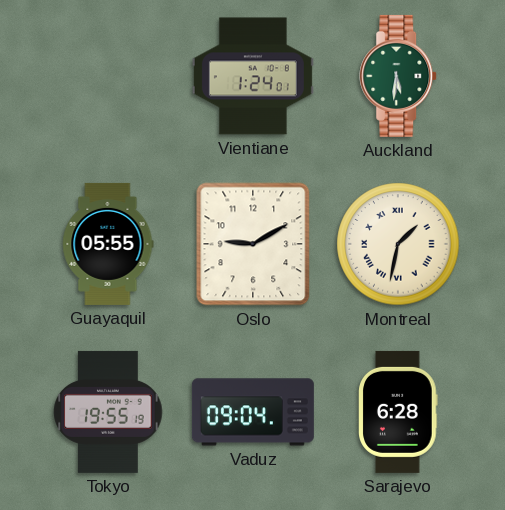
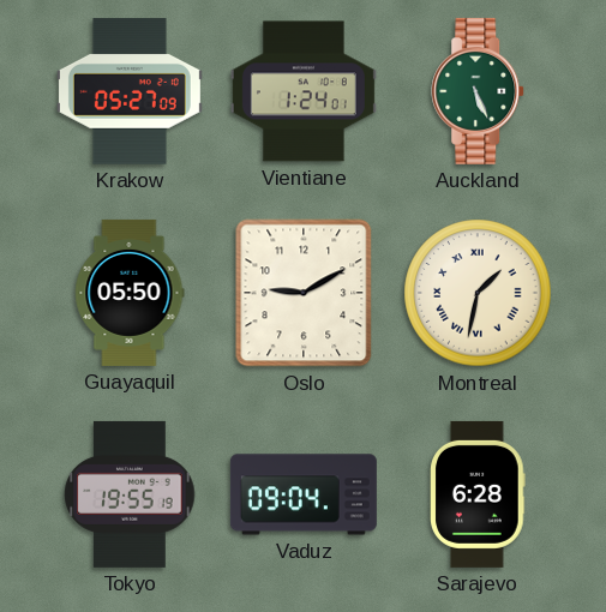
Krakow: none -> 05:27
Auckland: 5:31 -> 5:26
Guayaquil: 05:55 -> 05:50
